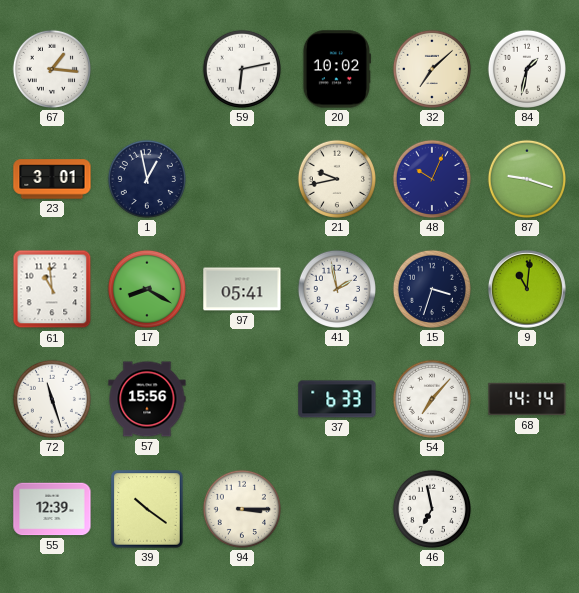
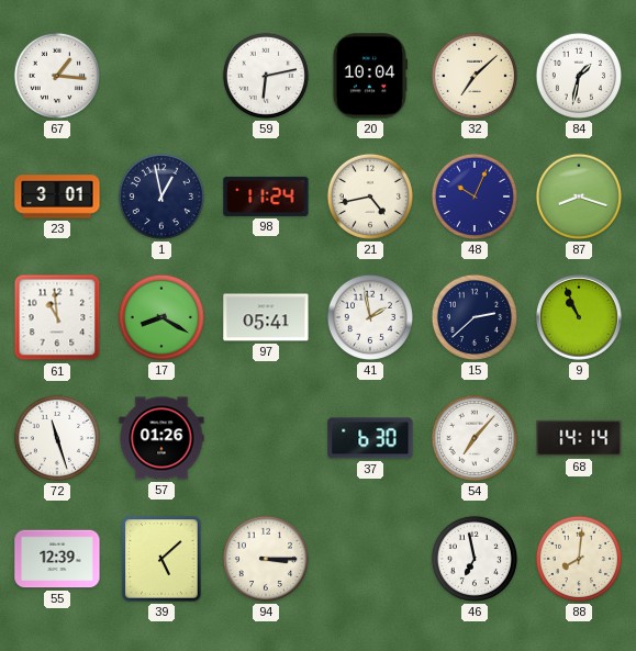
20: 10:02 -> 10:04
98: none -> 11:24
21: 9:43 -> 4:43
87: 9:18 -> 8:18
15: 3:33 -> 2:38
9: 11:01 -> 10:56
57: 15:56 -> 01:26
37: 6:33 -> 6:30
39: 10:21 -> 5:08
88: none -> 8:01
